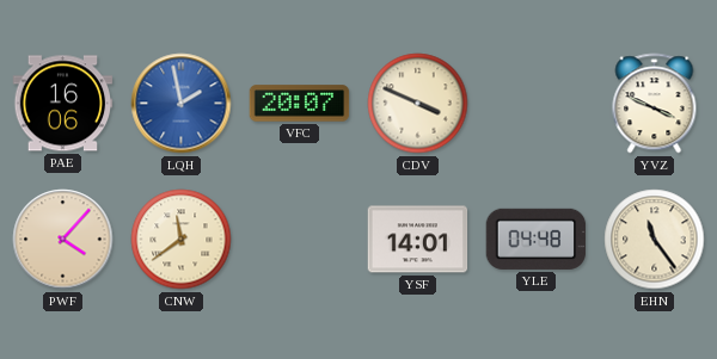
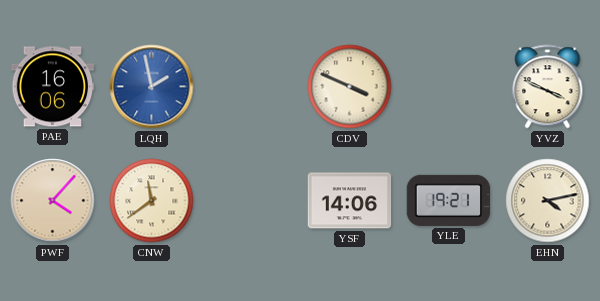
VFC: 20:07 -> none
YSF: 14:01 -> 14:06
YLE: 04:48 -> 19:21
EHN: 11:24 -> 4:13
